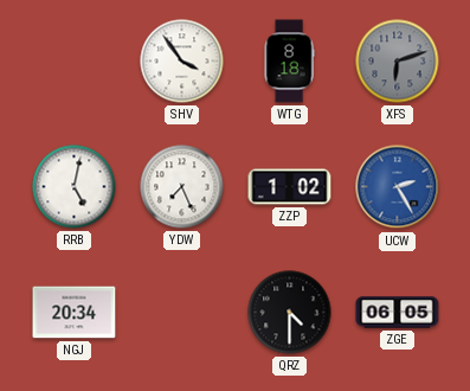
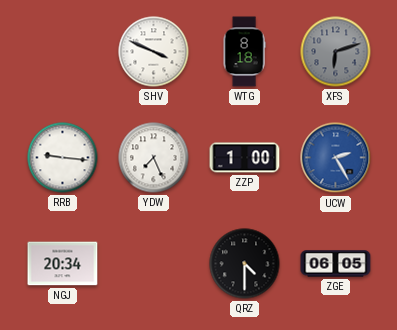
SHV: 3:54 -> 3:49
RRB: 5:02 -> 9:16
ZZP: 1:02 -> 1:00
